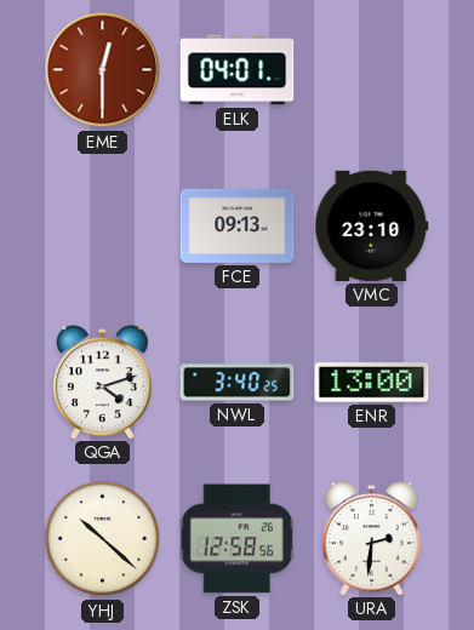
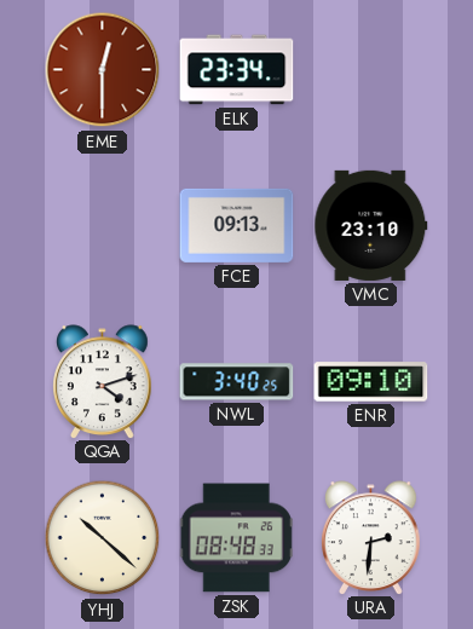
ELK: 04:01 -> 23:34
ENR: 13:00 -> 09:10
ZSK: 12:58 -> 08:48
